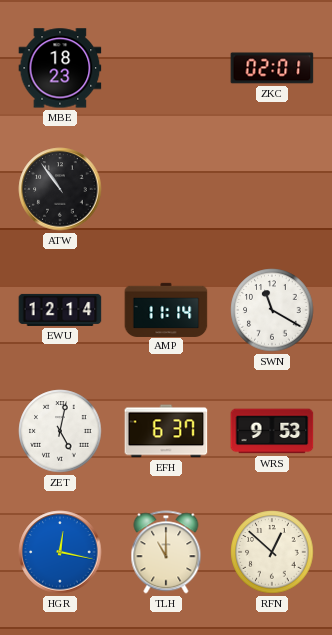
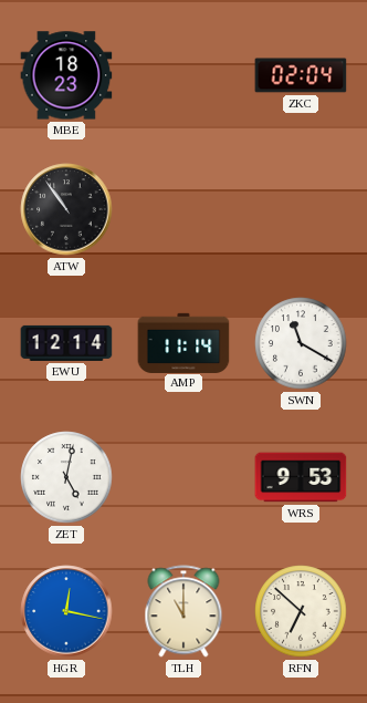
ZKC: 02:01 -> 02:04
EFH: 6:37 -> none
RFN: 12:52 -> 6:52
